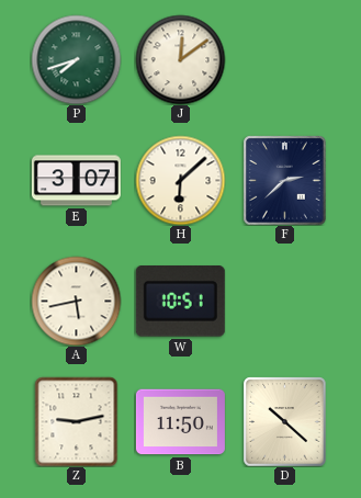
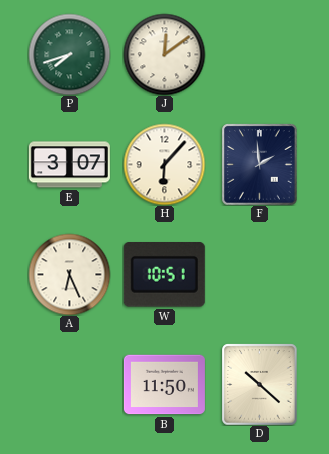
H: 6:08 -> 6:07
F: 2:38 -> 1:59
A: 5:43 -> 6:26
Z: 9:13 -> none
